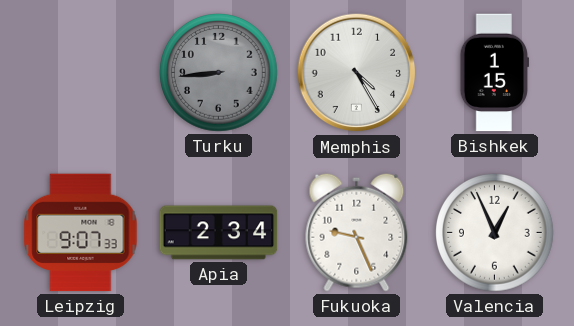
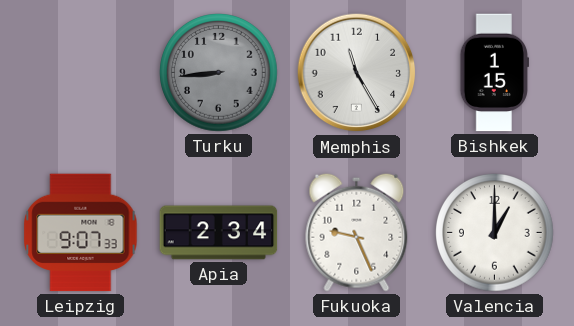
Memphis: 4:25 -> 11:25
Valencia: 12:56 -> 1:00
